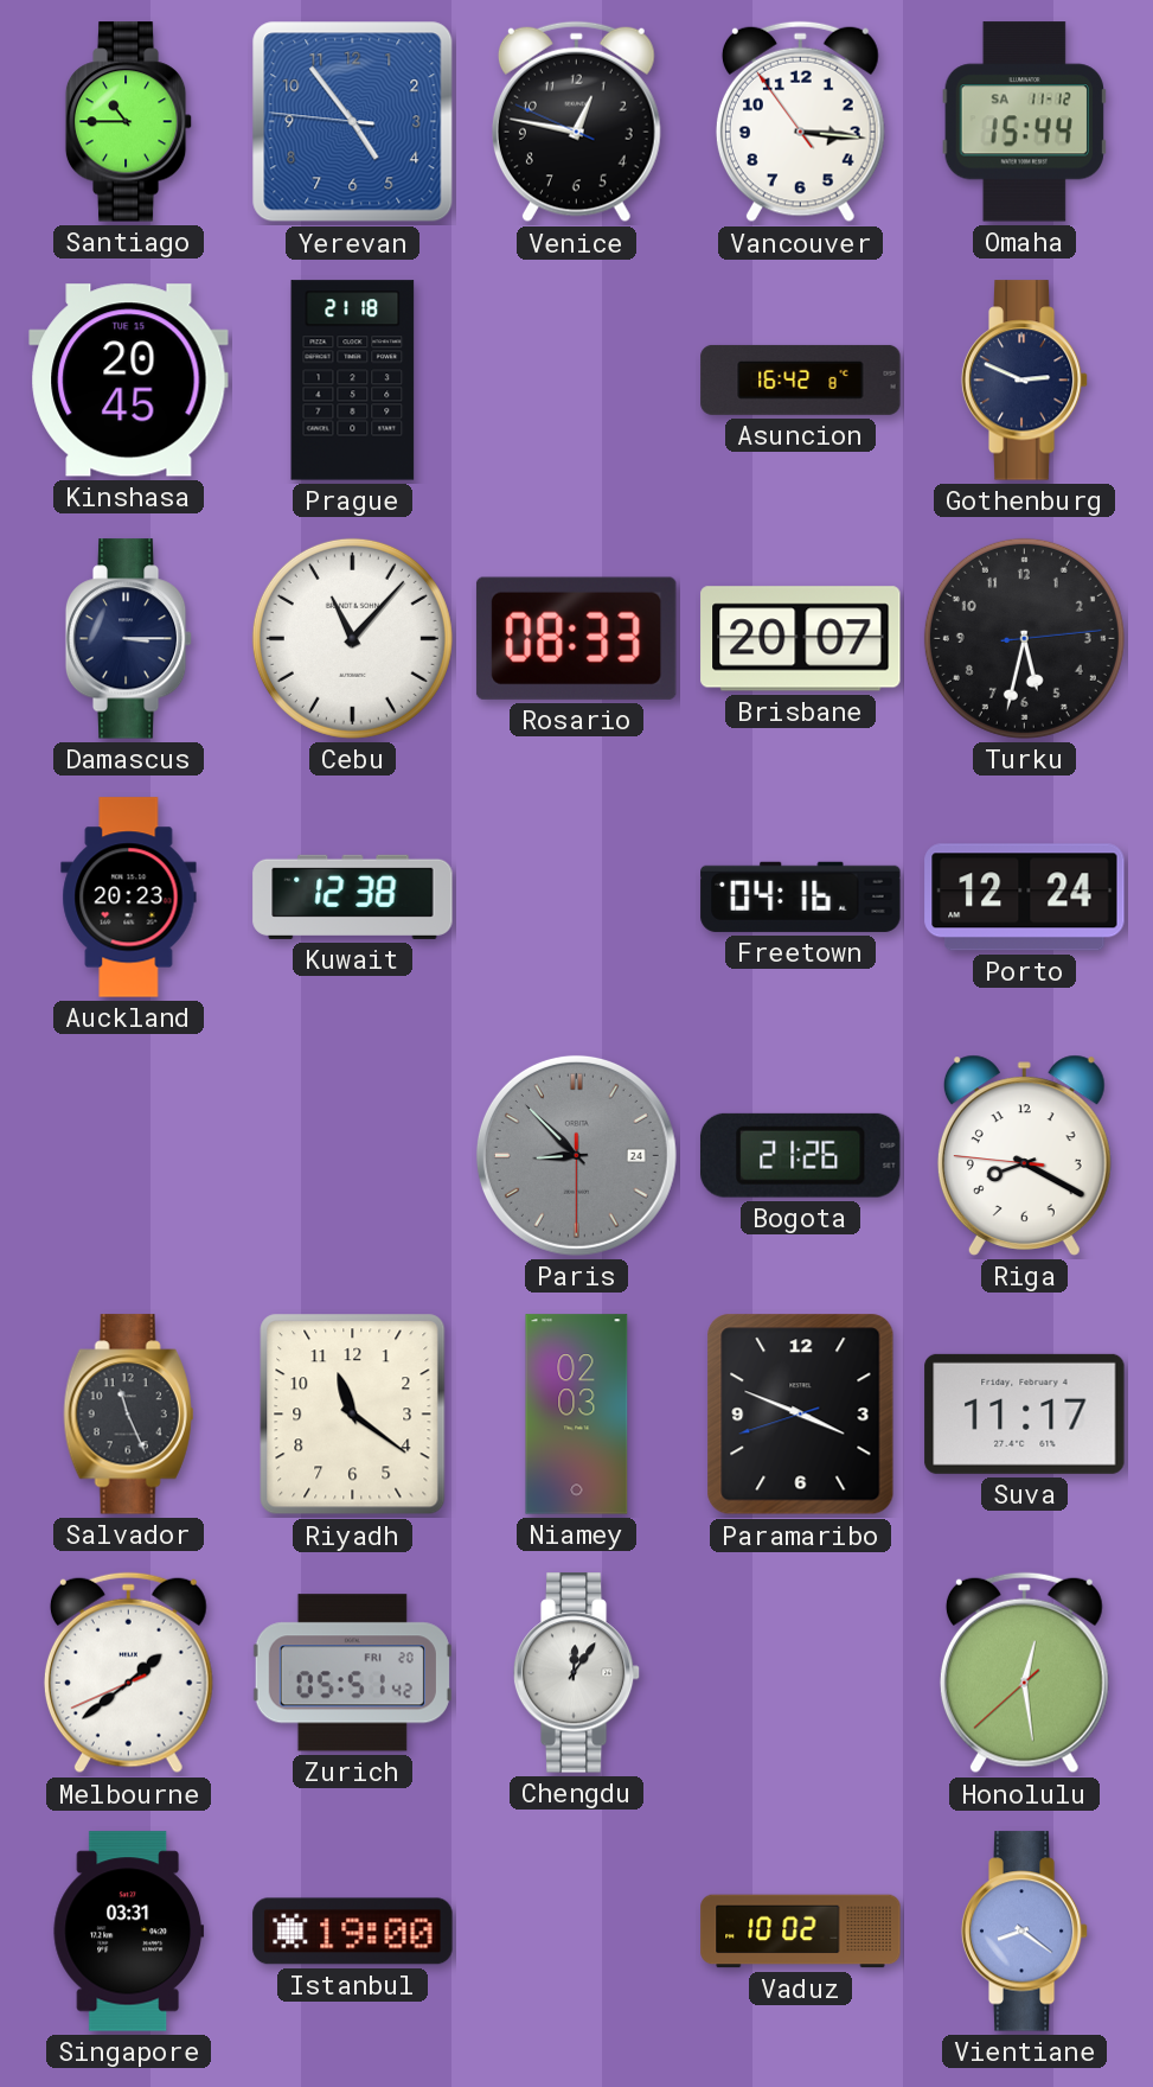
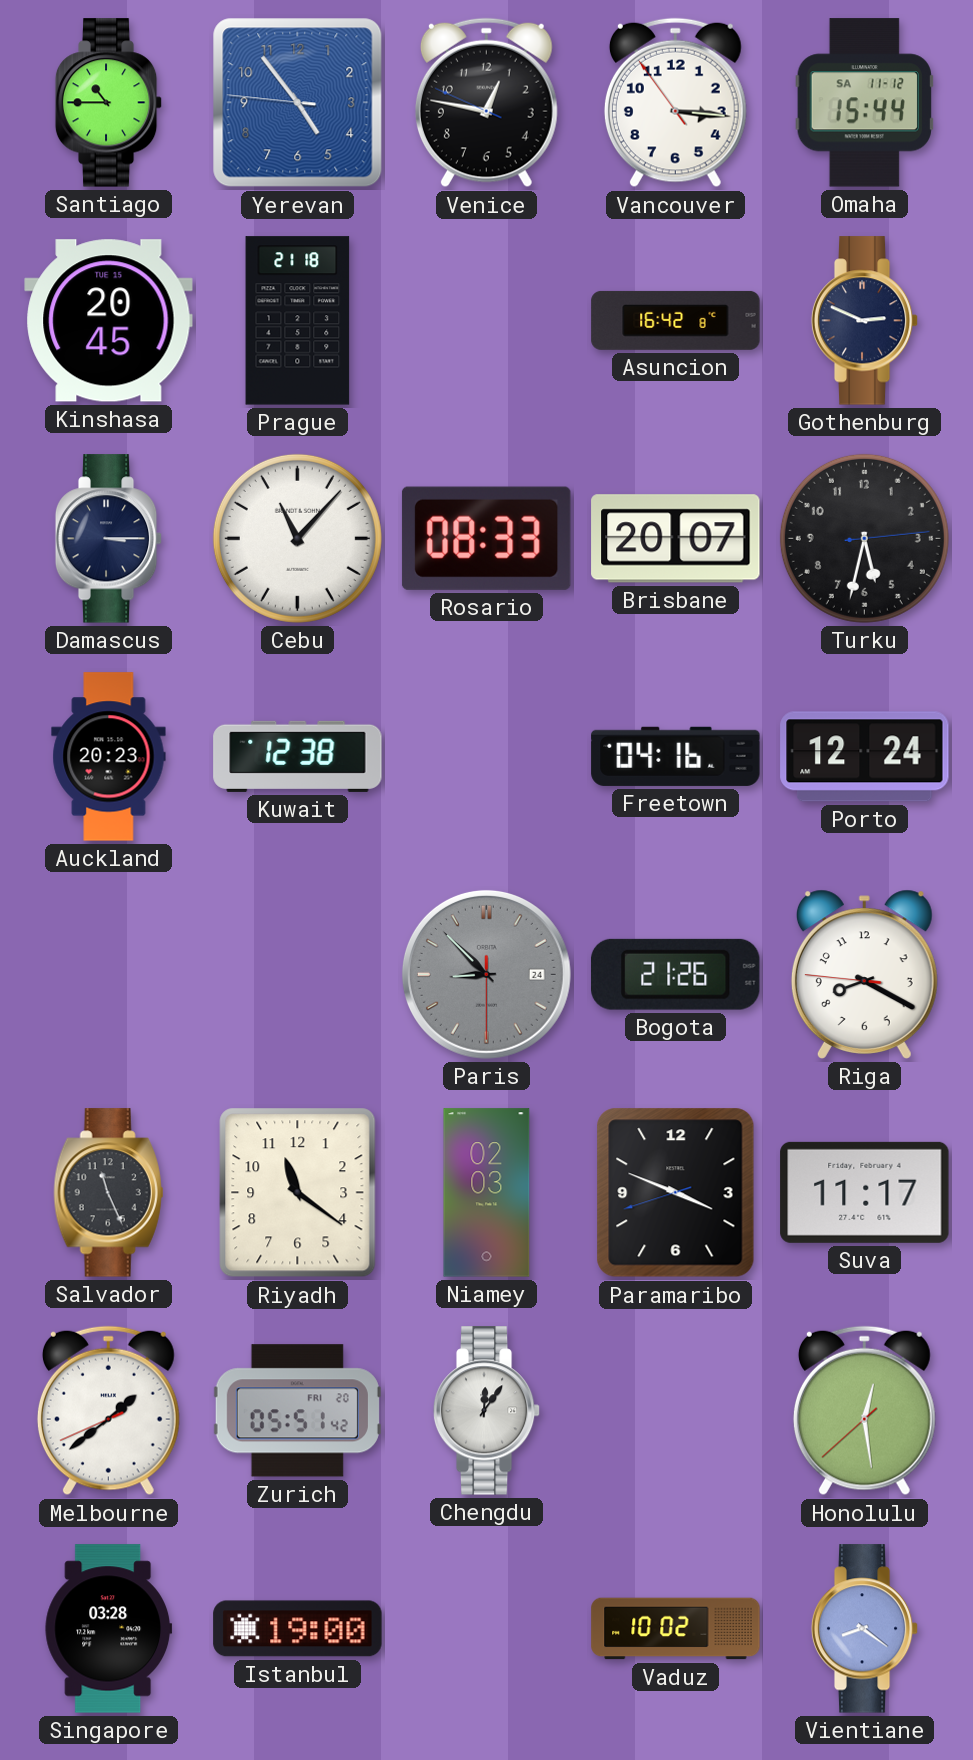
Singapore: 03:31 -> 03:28
